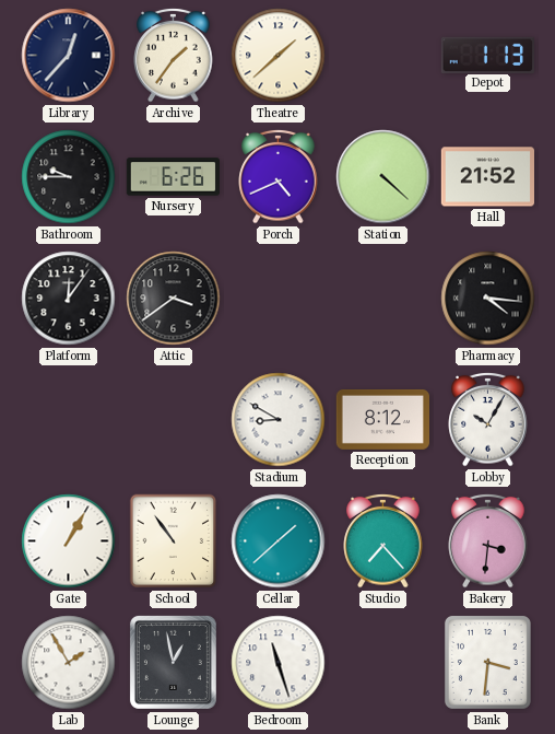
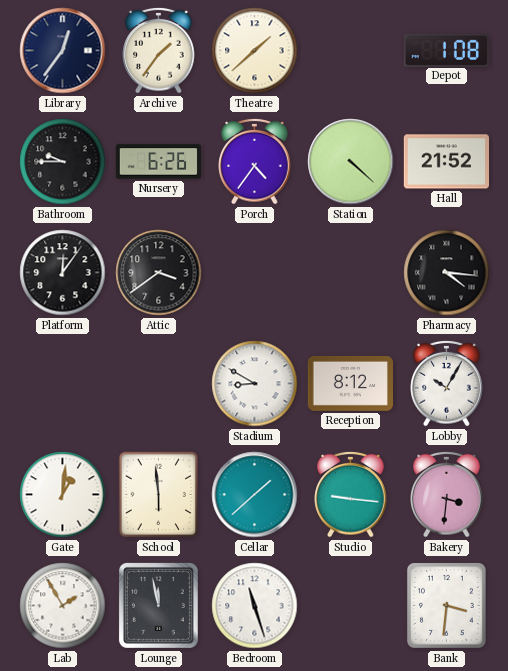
Library: 12:37 -> 12:36
Depot: 1:13 -> 1:08
Porch: 4:41 -> 4:36
Gate: 1:05 -> 1:01
School: 10:54 -> 5:59
Studio: 7:23 -> 9:16
Lounge: 12:58 -> 11:58
